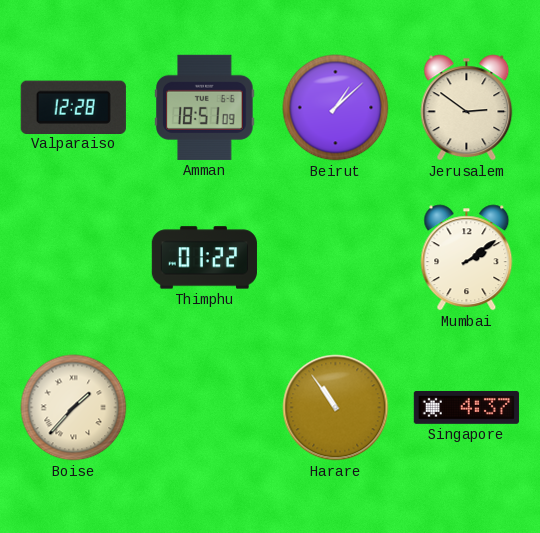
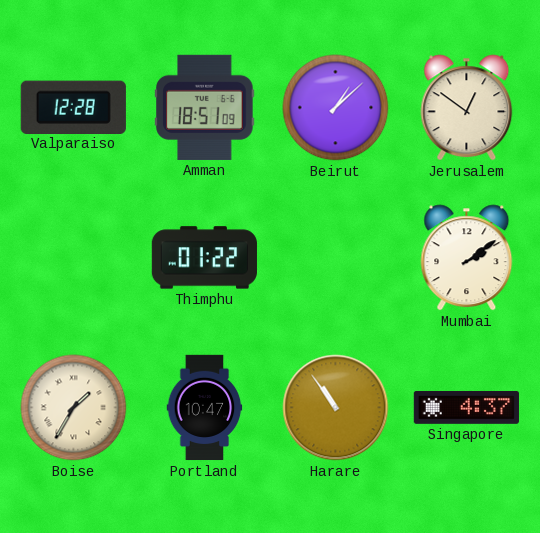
Jerusalem: 2:51 -> 12:51
Boise: 1:37 -> 1:35
Portland: none -> 10:47
